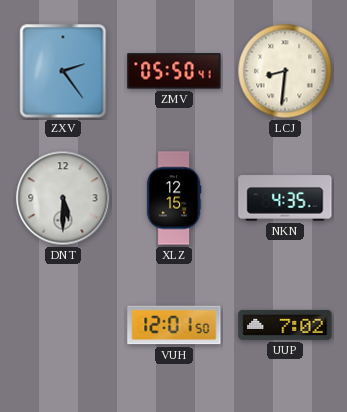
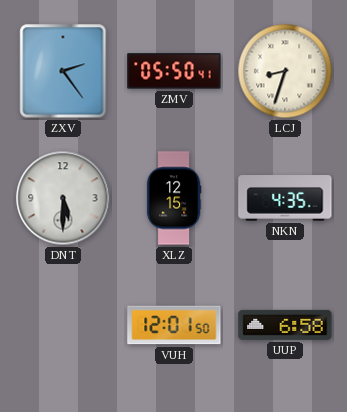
LCJ: 8:31 -> 8:33
UUP: 7:02 -> 6:58
